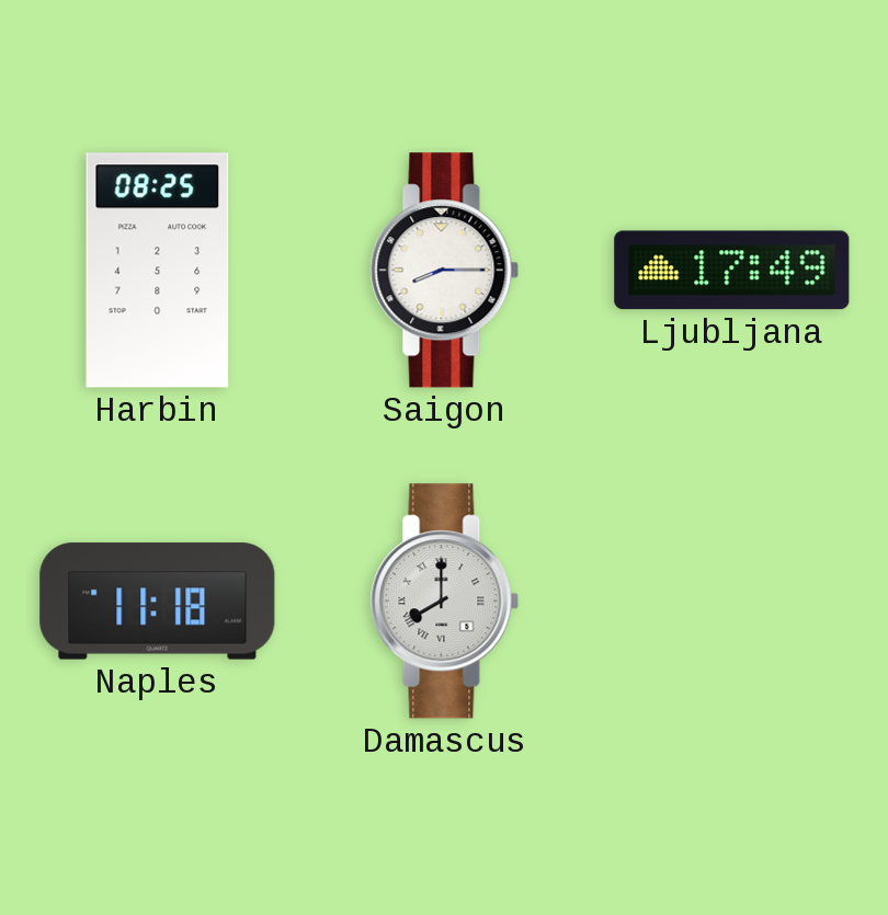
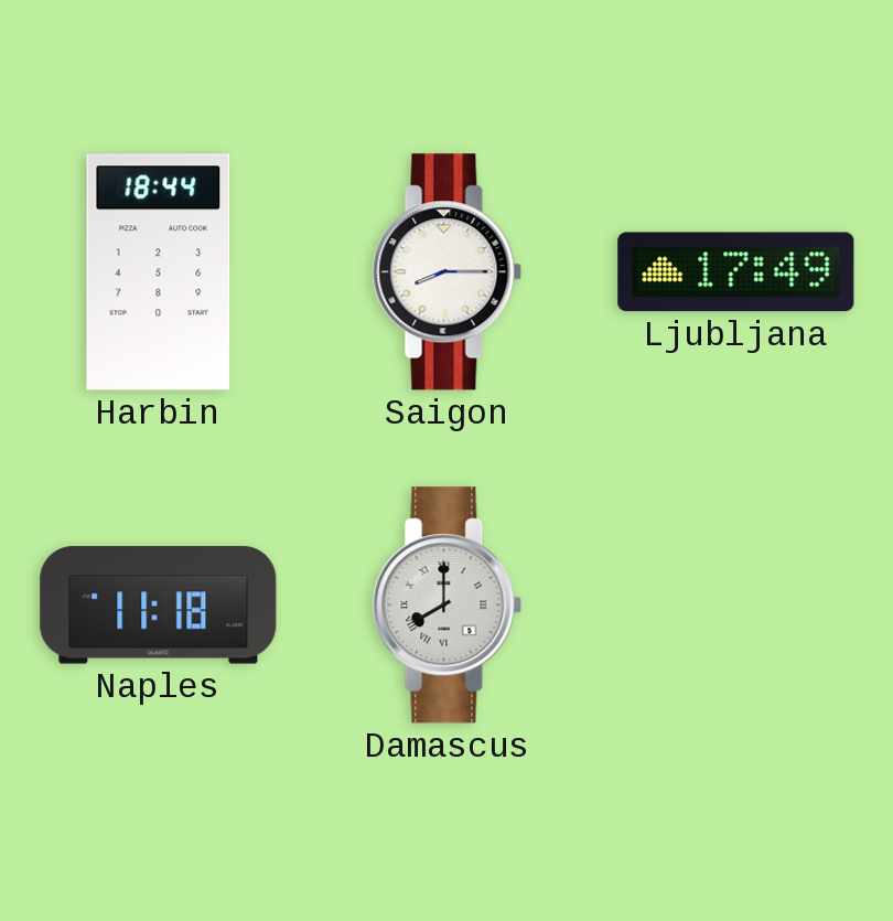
Harbin: 08:25 -> 18:44
